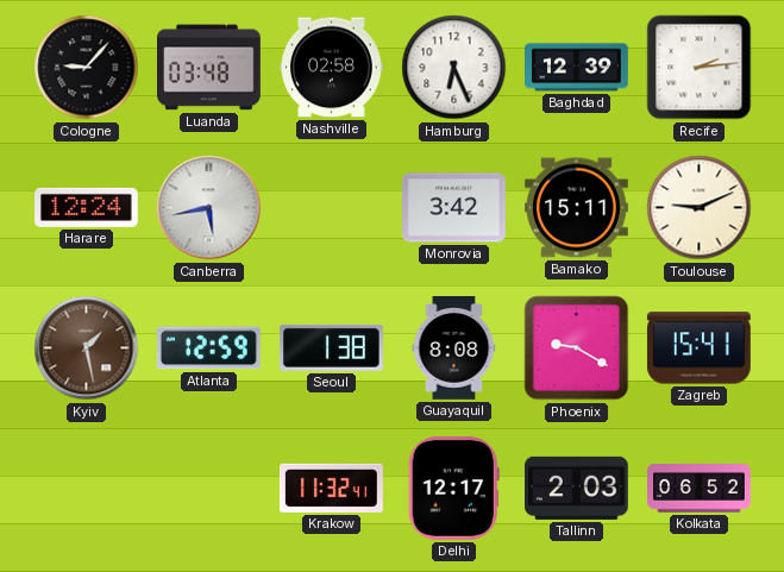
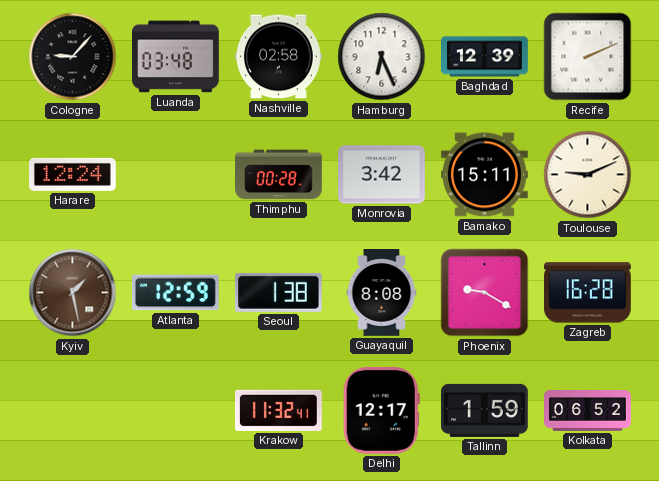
Recife: 2:14 -> 2:11
Canberra: 5:43 -> none
Thimphu: none -> 00:28
Zagreb: 15:41 -> 16:28
Tallinn: 2:03 -> 1:59
